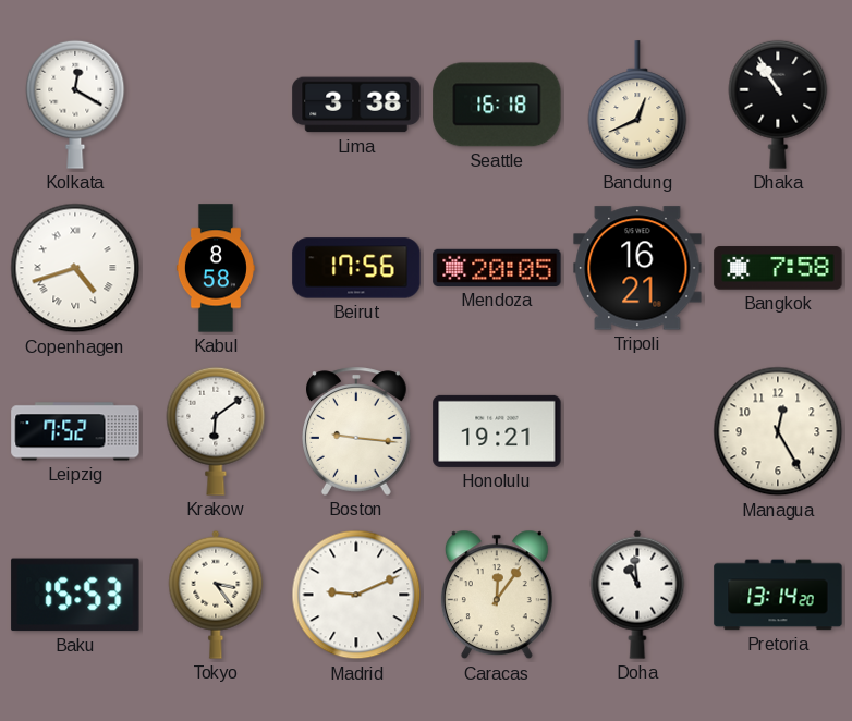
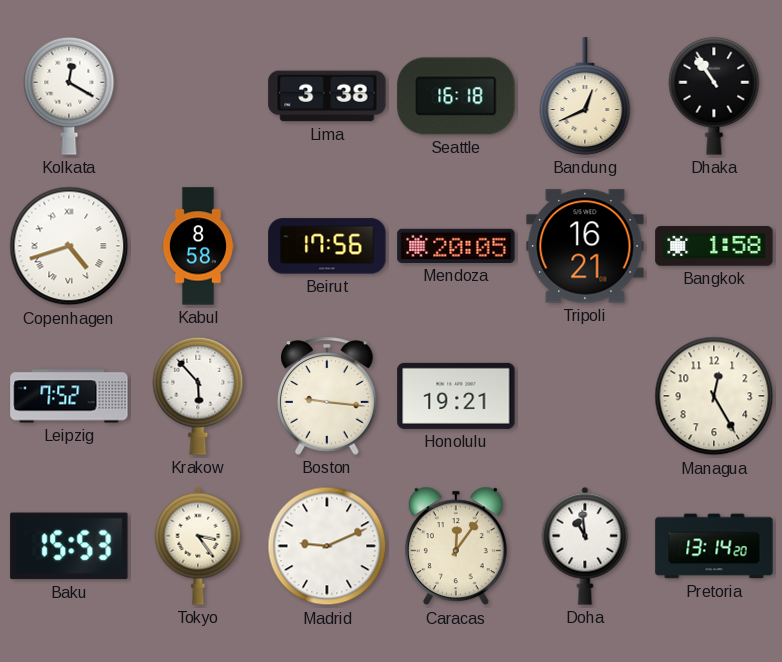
Bangkok: 7:58 -> 1:58
Krakow: 6:09 -> 5:53
